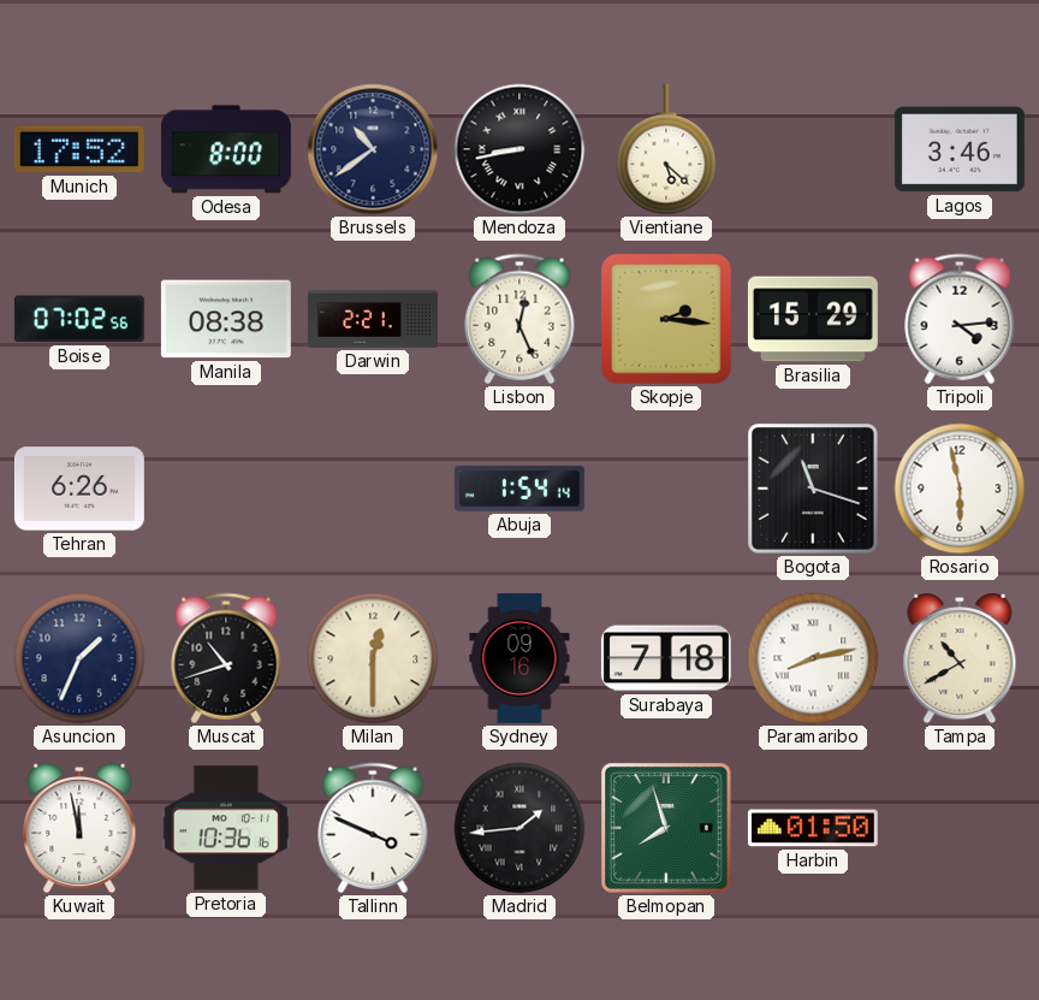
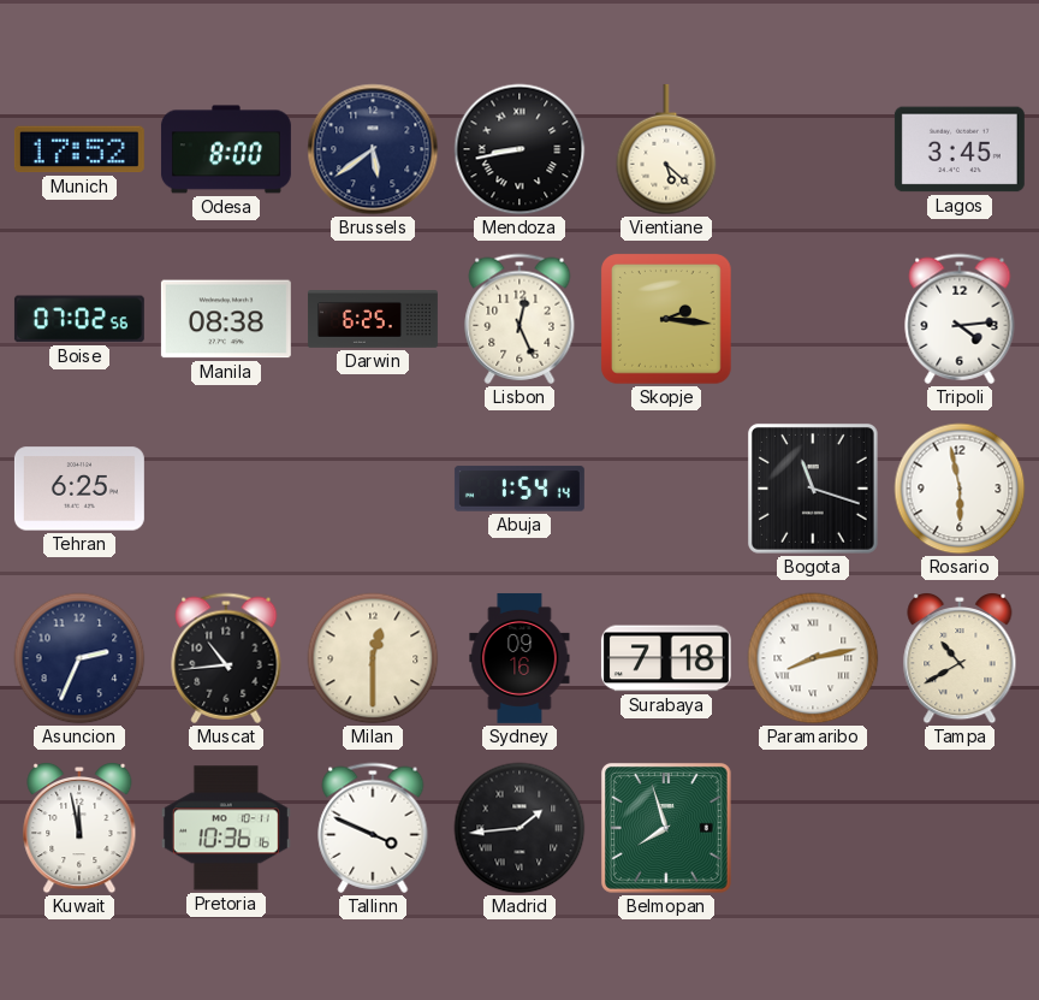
Brussels: 10:39 -> 5:39
Lagos: 3:46 -> 3:45
Darwin: 2:21 -> 6:25
Brasilia: 15:29 -> none
Tehran: 6:26 -> 6:25
Asuncion: 1:34 -> 2:34
Muscat: 10:42 -> 10:44
Harbin: 01:50 -> none
